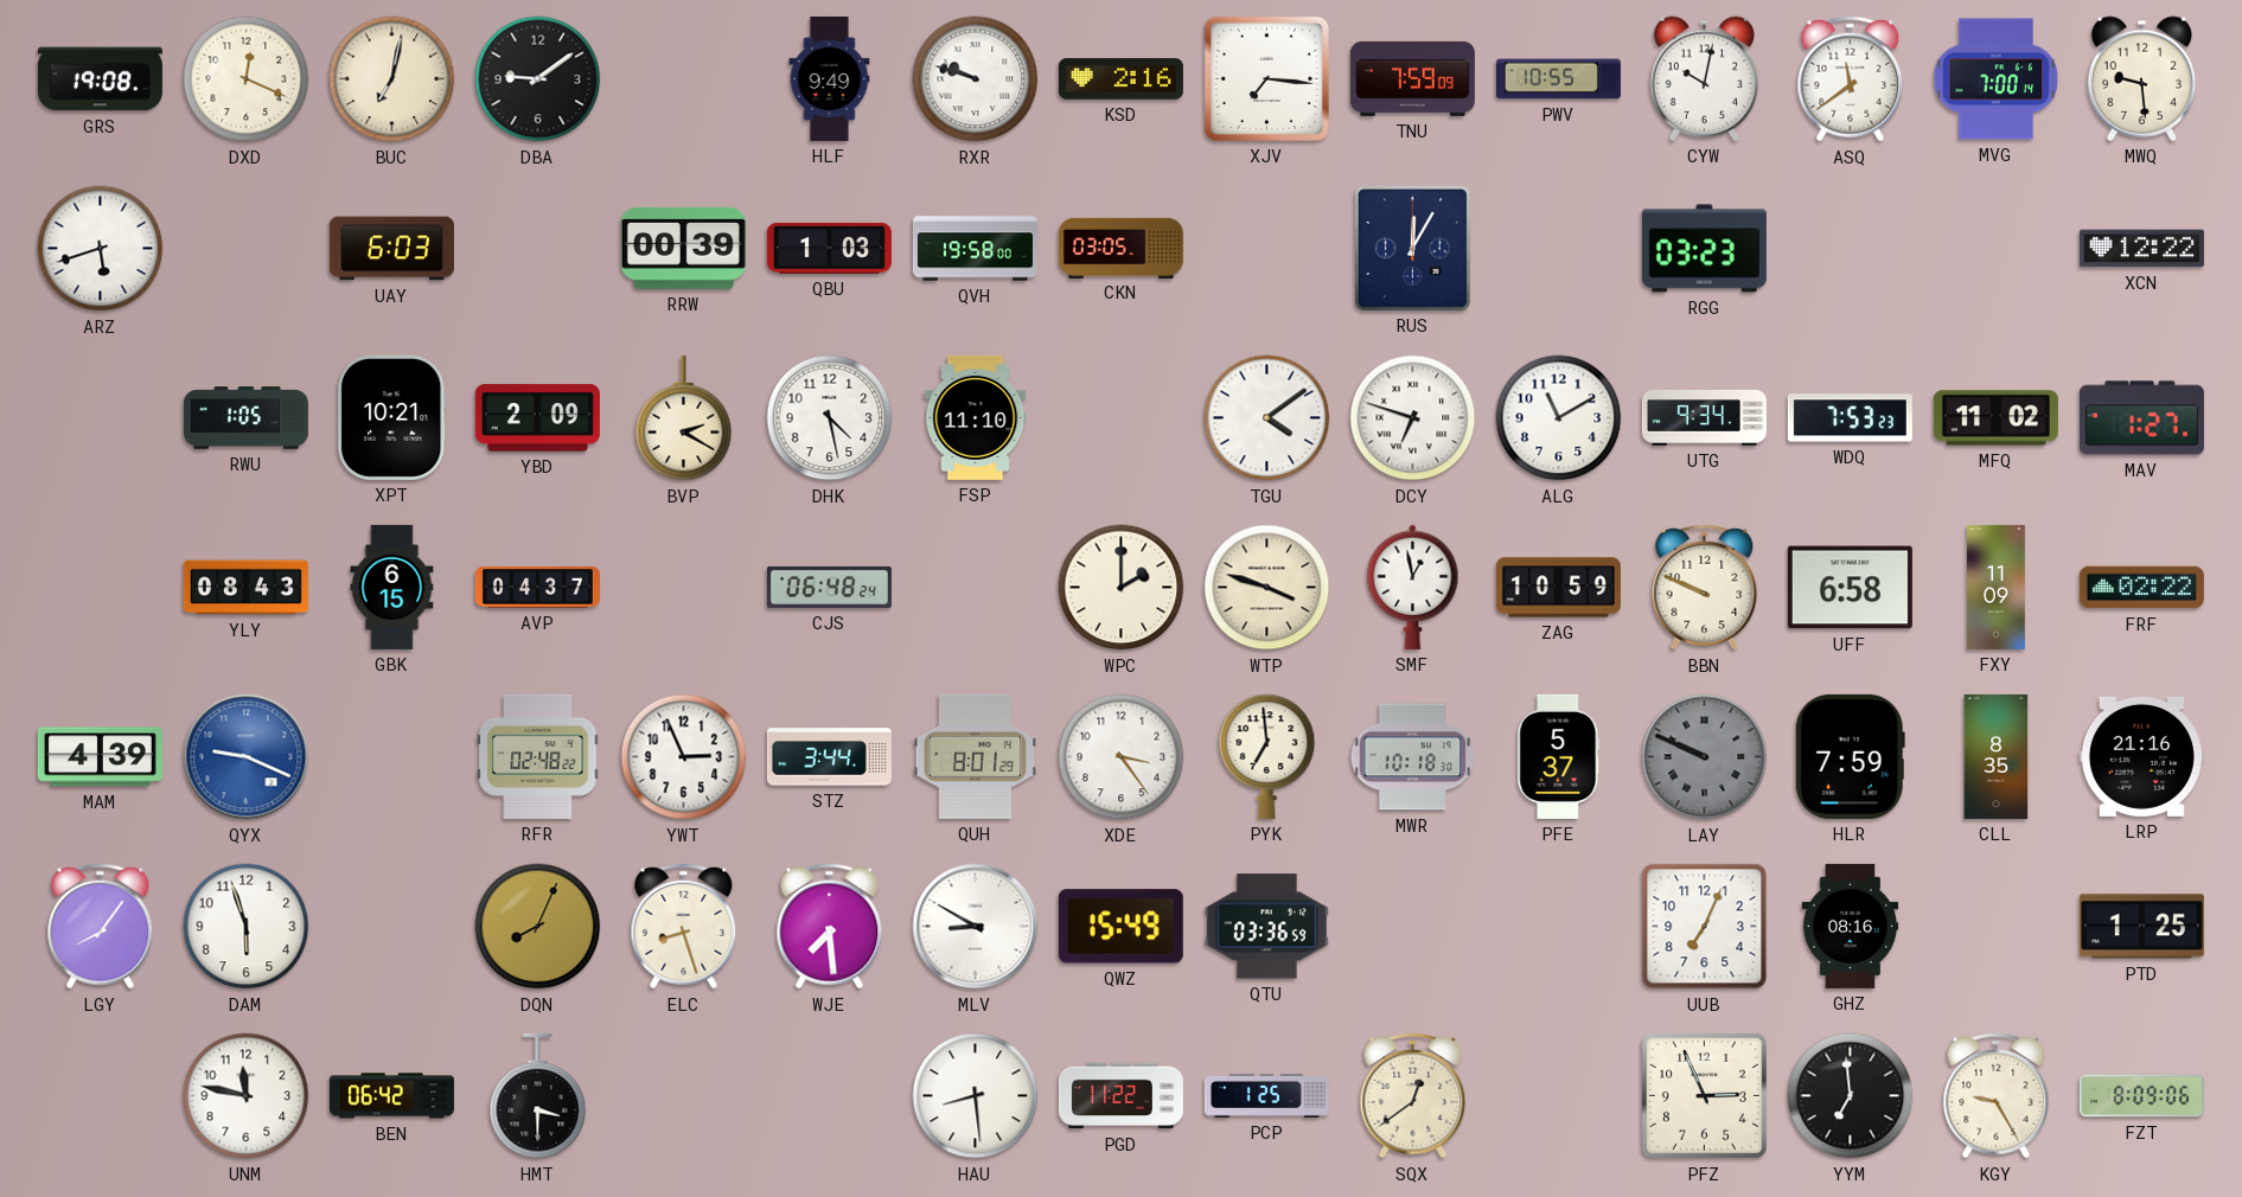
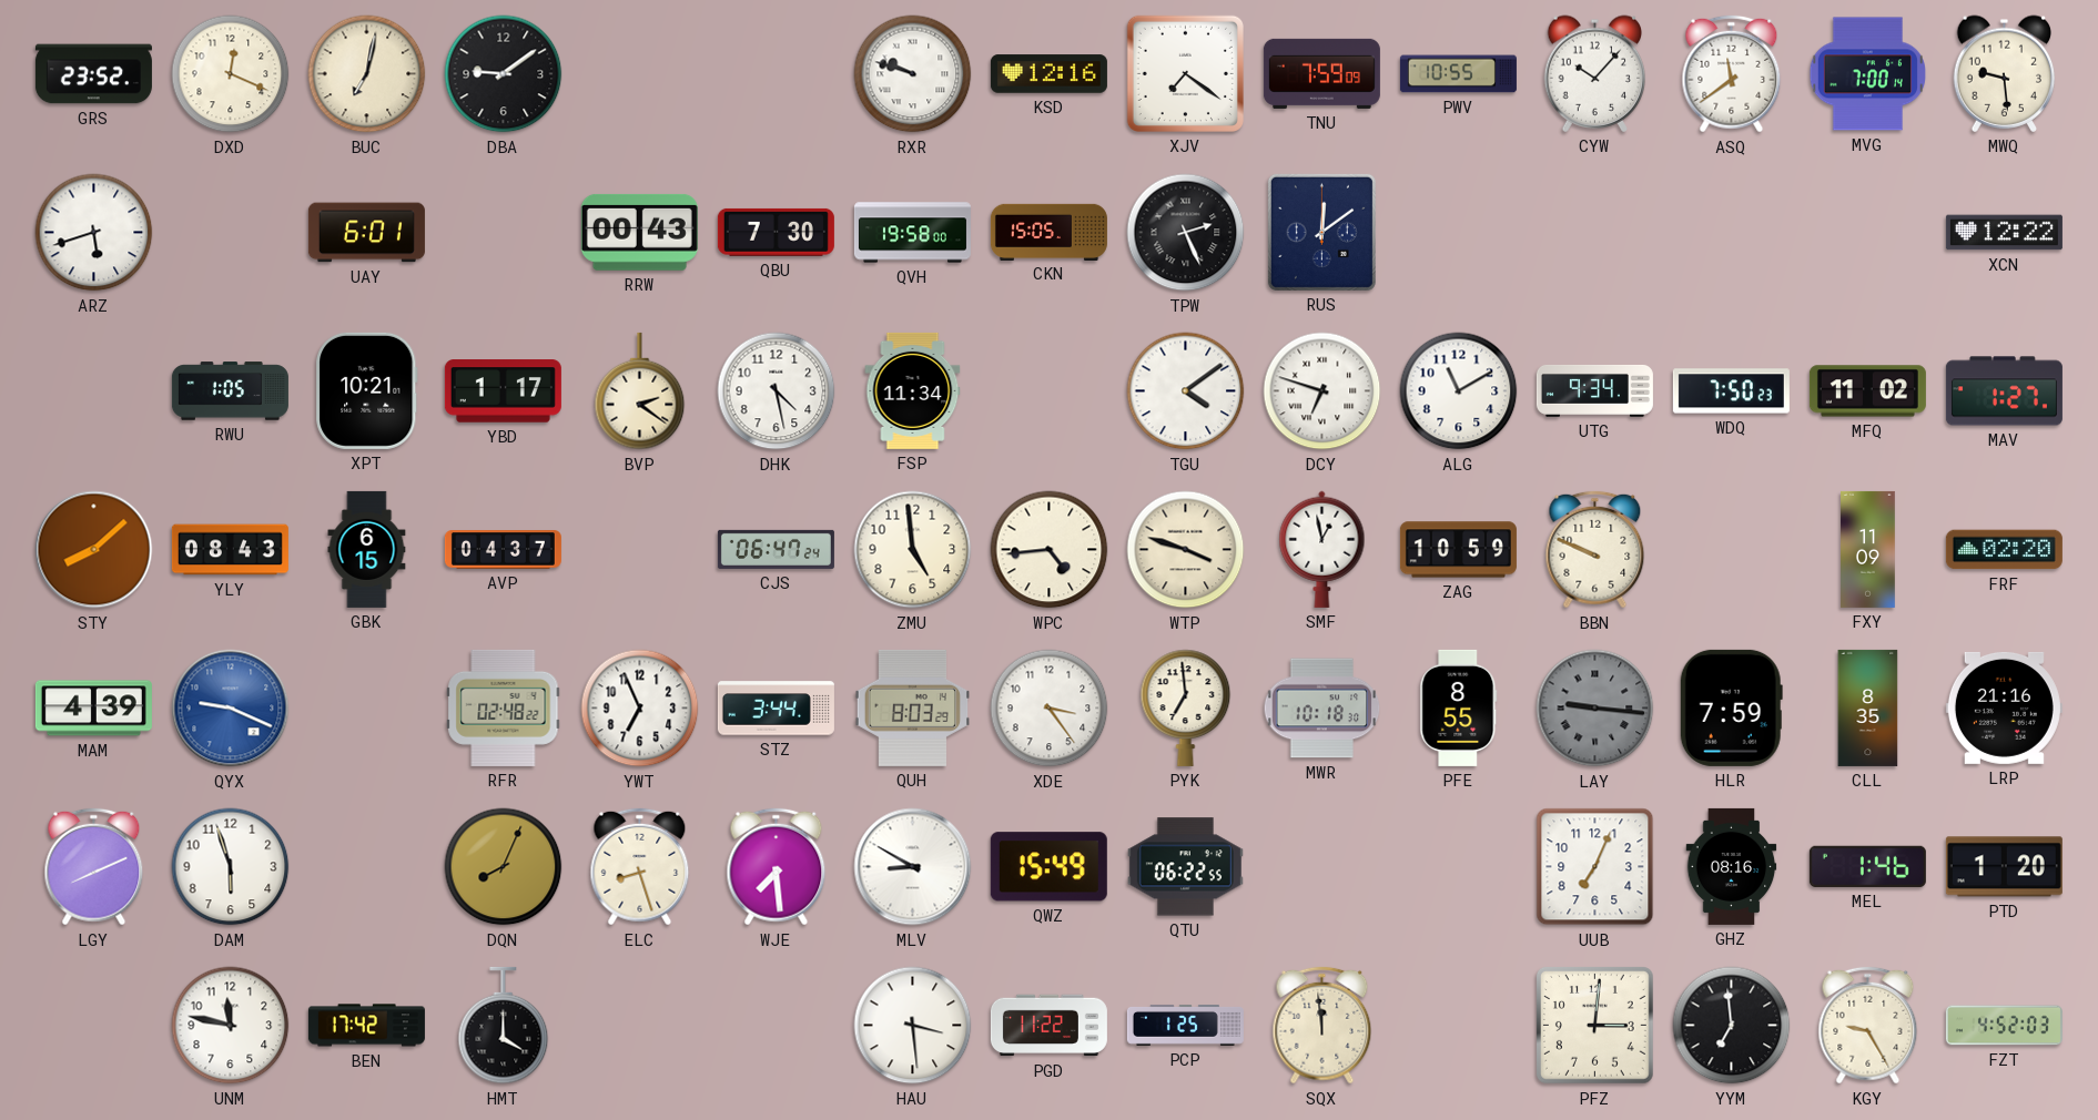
GRS: 19:08 -> 23:52
HLF: 9:49 -> none
KSD: 2:16 -> 12:16
XJV: 7:16 -> 7:21
CYW: 10:02 -> 10:07
UAY: 6:03 -> 6:01
RRW: 00:39 -> 00:43
QBU: 1:03 -> 7:30
CKN: 03:05 -> 15:05
TPW: none -> 2:26
RUS: 12:05 -> 12:09
RGG: 03:23 -> none
YBD: 2:09 -> 1:17
BVP: 2:20 -> 2:21
FSP: 11:10 -> 11:34
WDQ: 7:53 -> 7:50
STY: none -> 8:08
CJS: 06:48 -> 06:47
ZMU: none -> 4:59
WPC: 2:00 -> 4:44
UFF: 6:58 -> none
FRF: 02:22 -> 02:20
YWT: 2:56 -> 6:56
QUH: 8:01 -> 8:03
PFE: 5:37 -> 8:55
LAY: 9:49 -> 9:16
LGY: 8:06 -> 8:11
QTU: 03:36 -> 06:22
MEL: none -> 1:46
PTD: 1:25 -> 1:20
BEN: 06:42 -> 17:42
HMT: 3:30 -> 4:00
HAU: 8:29 -> 3:29
SQX: 12:39 -> 11:59
PFZ: 2:56 -> 3:01
FZT: 8:09 -> 4:52
